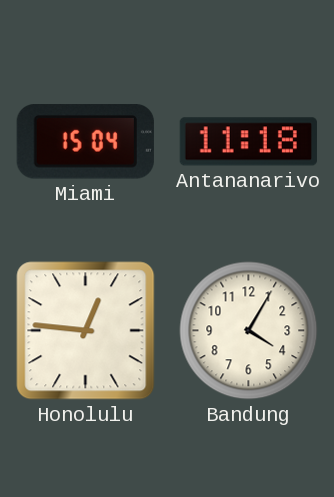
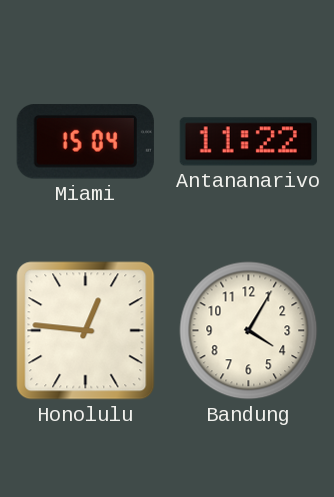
Antananarivo: 11:18 -> 11:22
